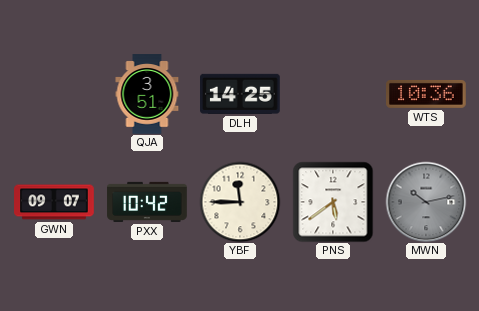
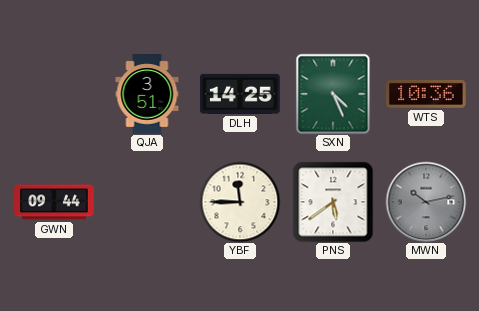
SXN: none -> 4:26
GWN: 09:07 -> 09:44
PXX: 10:42 -> none
